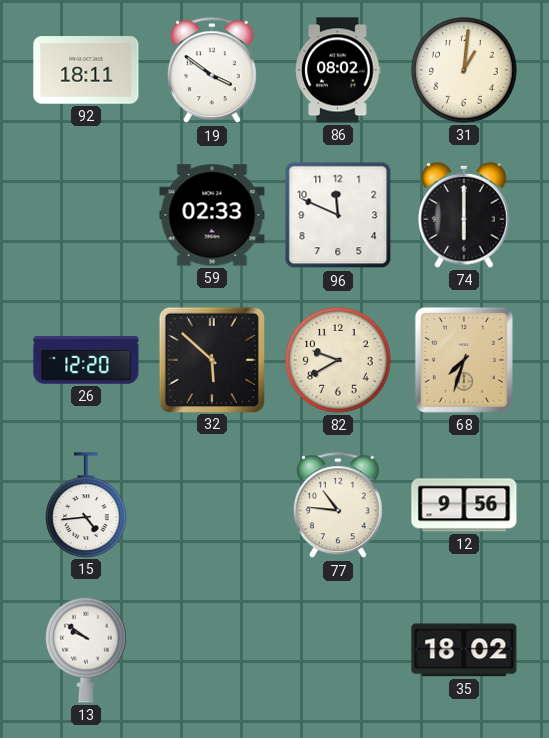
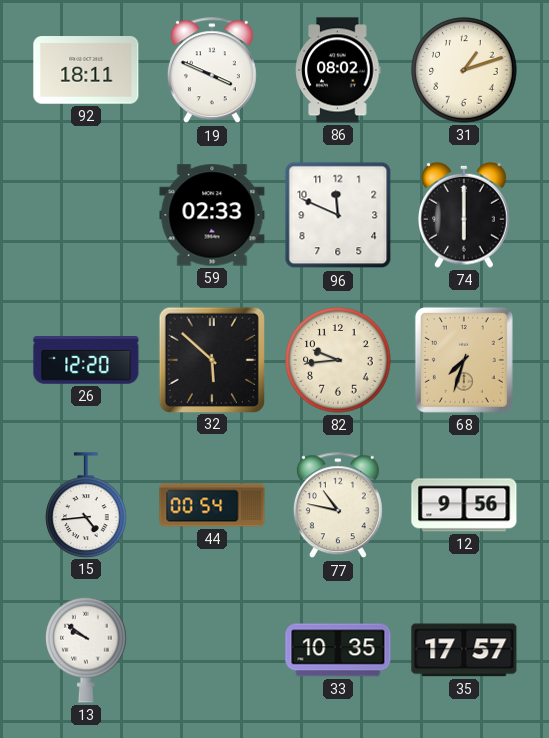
19: 3:51 -> 3:49
31: 1:01 -> 1:12
82: 9:40 -> 9:44
44: none -> 00:54
77: 10:46 -> 10:47
33: none -> 10:35
35: 18:02 -> 17:57
